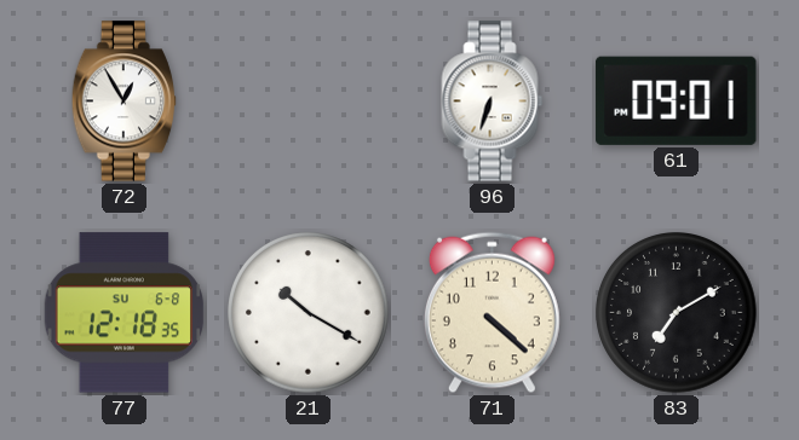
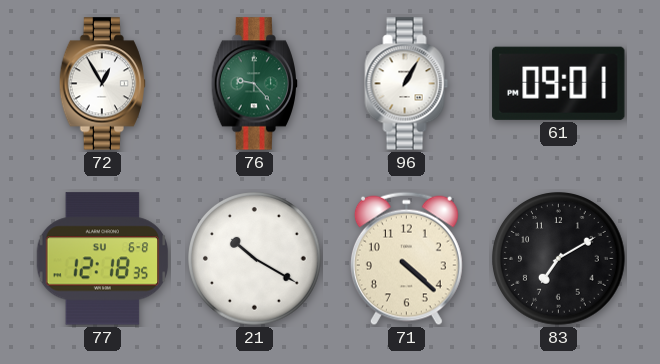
76: none -> 9:23
96: 6:33 -> 1:05
